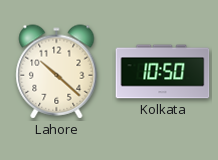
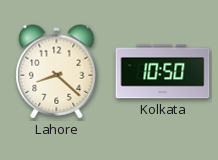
Lahore: 10:22 -> 8:22
